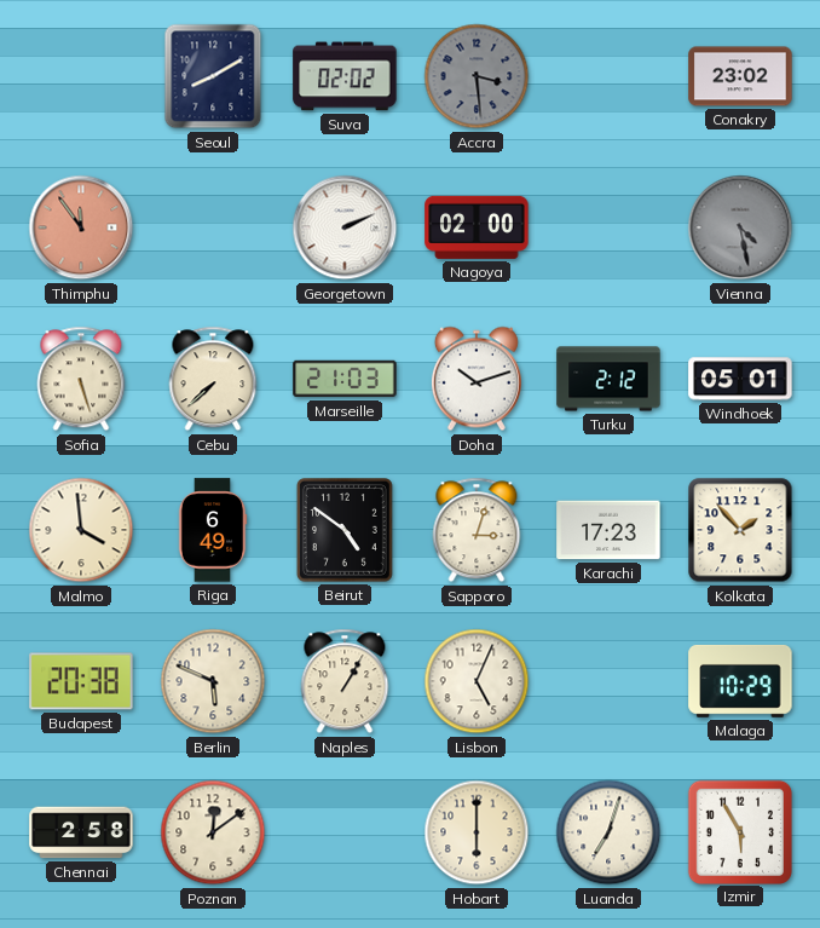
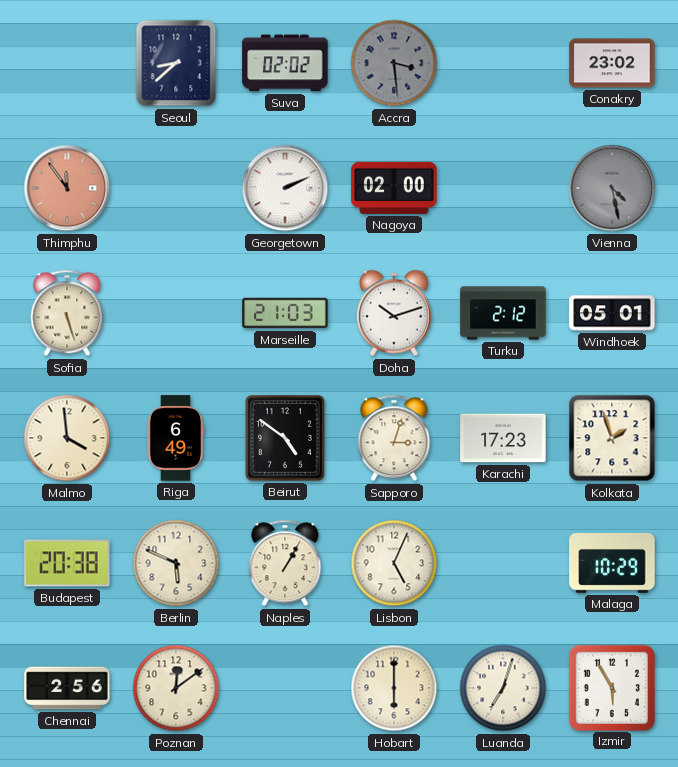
Seoul: 8:10 -> 8:38
Cebu: 7:38 -> none
Kolkata: 1:53 -> 1:57
Chennai: 2:58 -> 2:56
